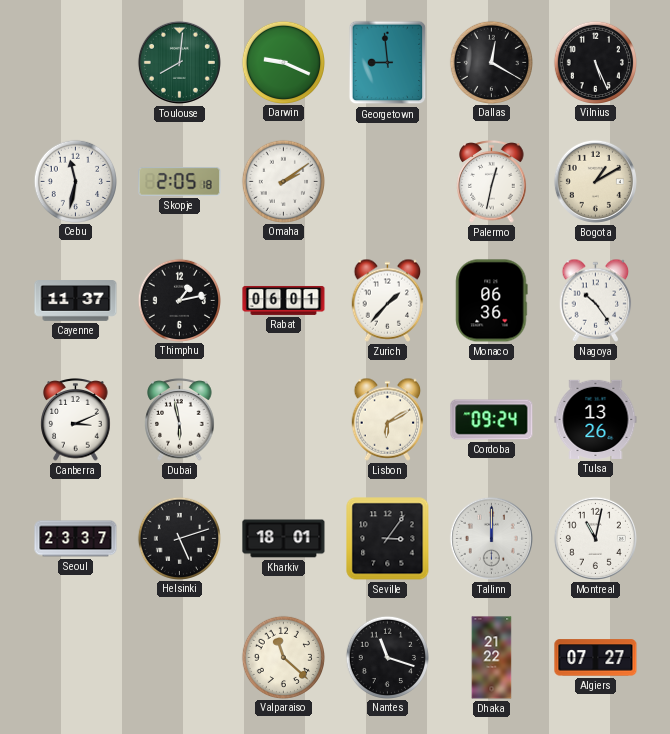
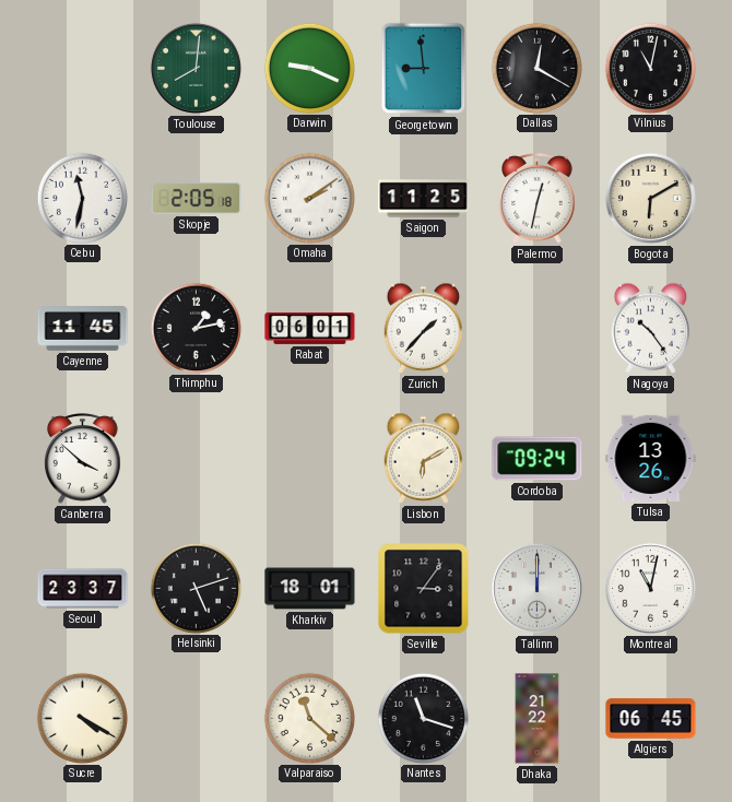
Vilnius: 5:26 -> 11:02
Saigon: none -> 11:25
Bogota: 1:10 -> 6:10
Cayenne: 11:37 -> 11:45
Monaco: 06:36 -> none
Canberra: 3:11 -> 3:52
Dubai: 5:58 -> none
Sucre: none -> 4:20
Algiers: 07:27 -> 06:45
